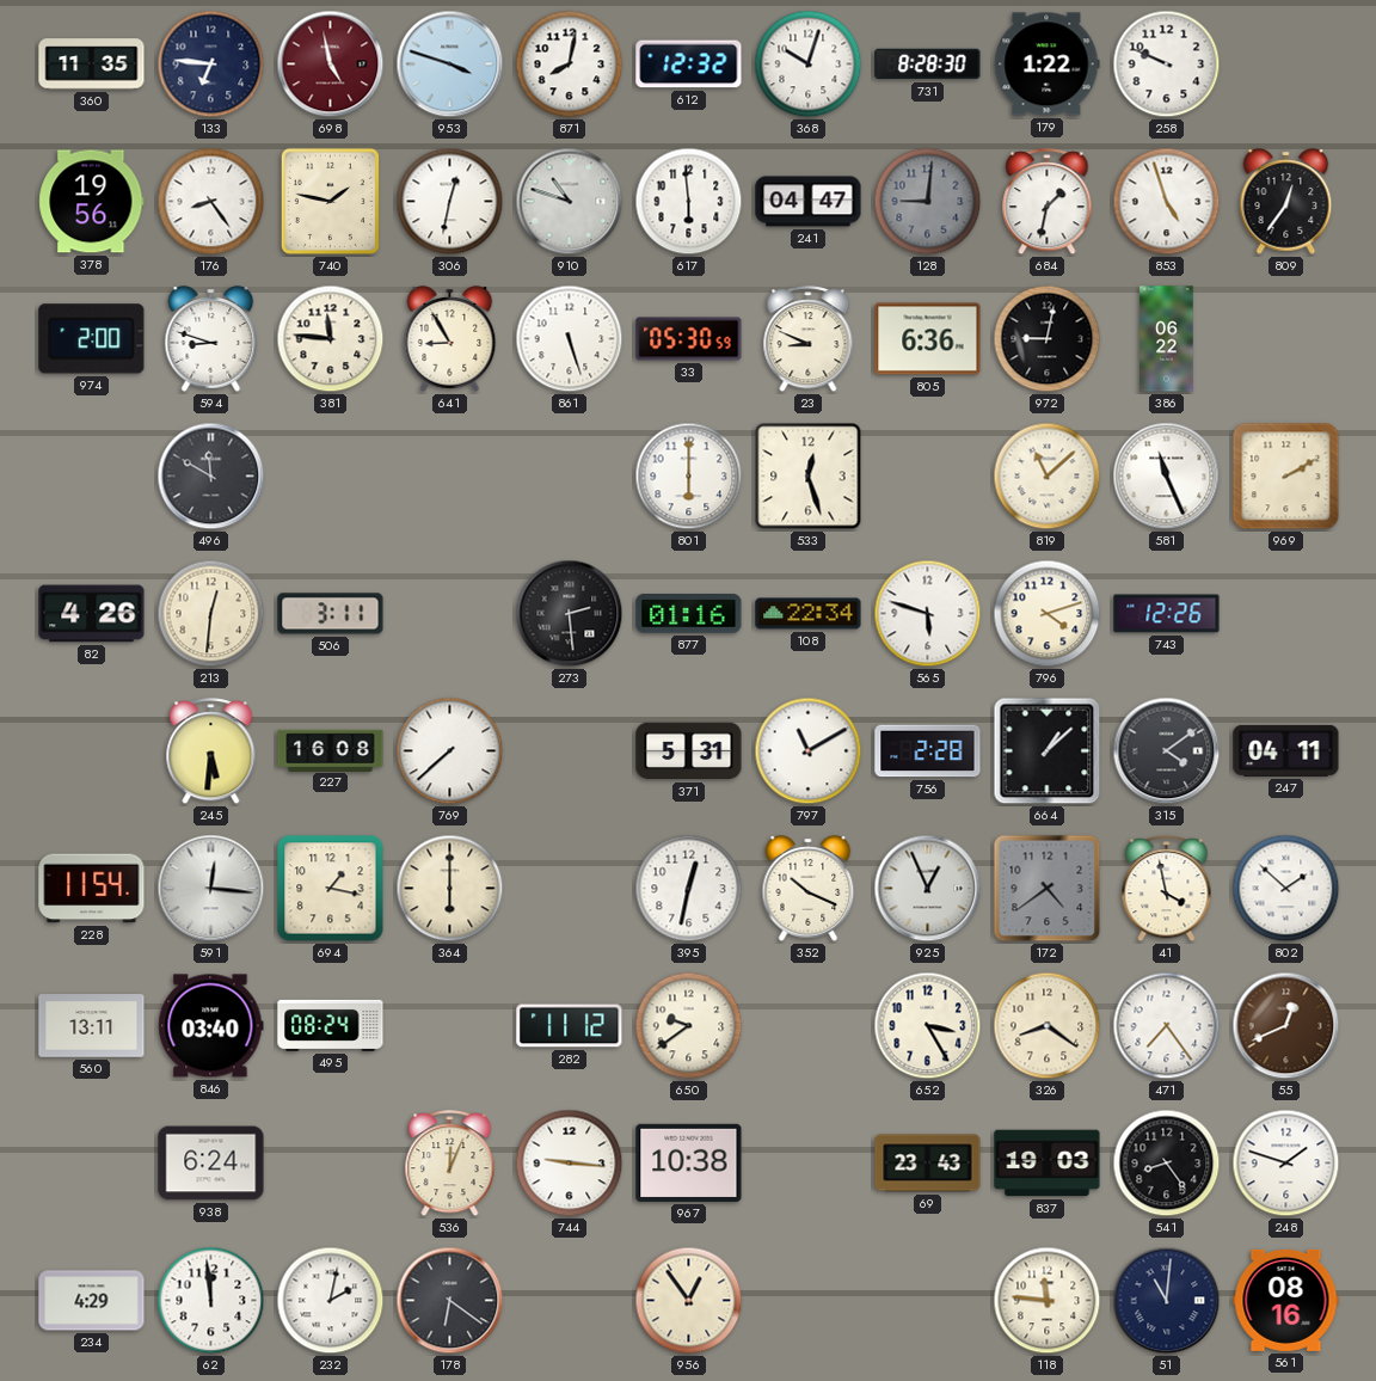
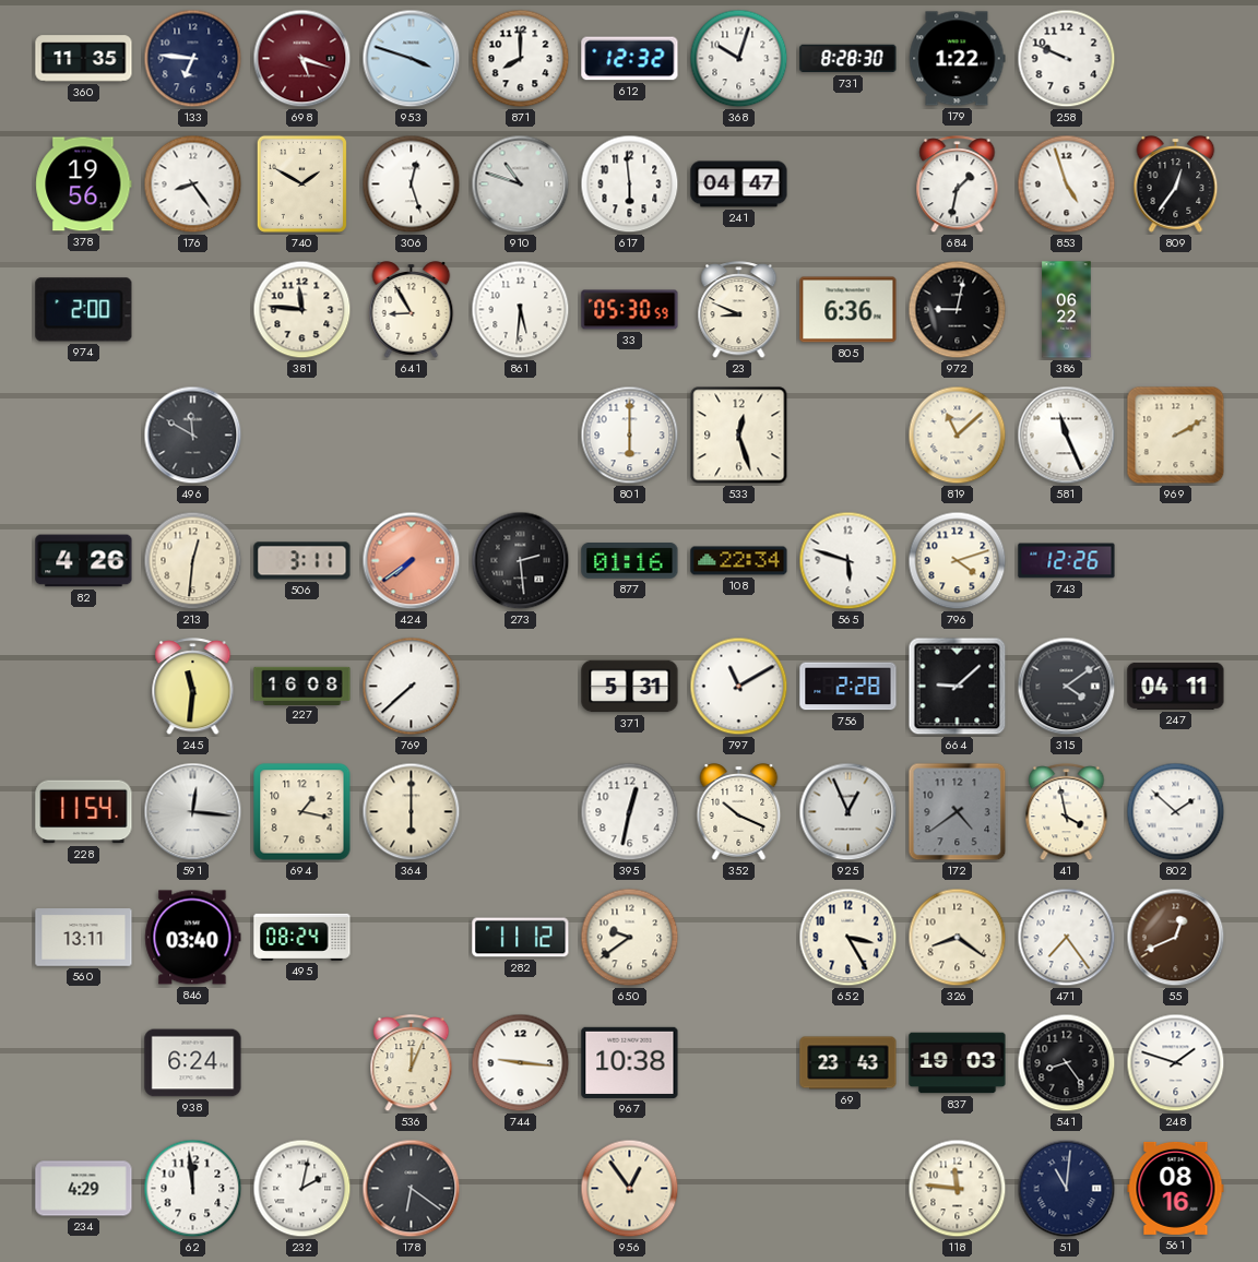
698: 4:58 -> 5:18
871: 8:02 -> 8:00
740: 1:47 -> 1:50
306: 12:32 -> 12:27
128: 9:01 -> none
594: 8:48 -> none
861: 5:27 -> 5:31
424: none -> 7:39
245: 5:31 -> 11:31
664: 1:08 -> 9:08
